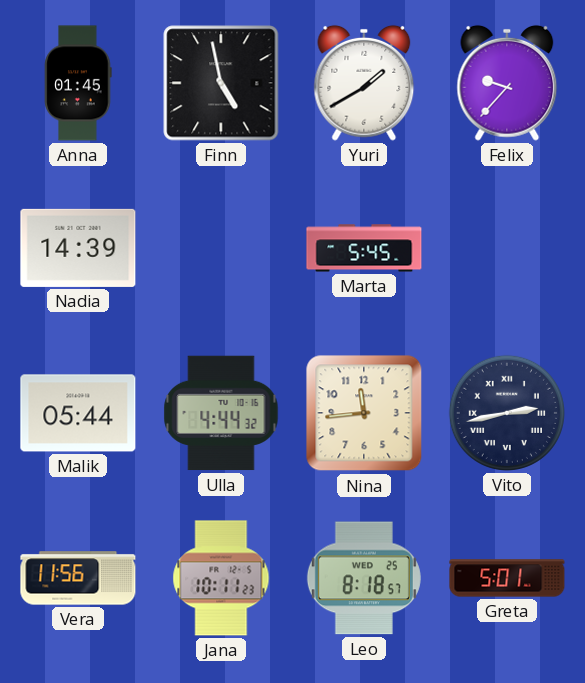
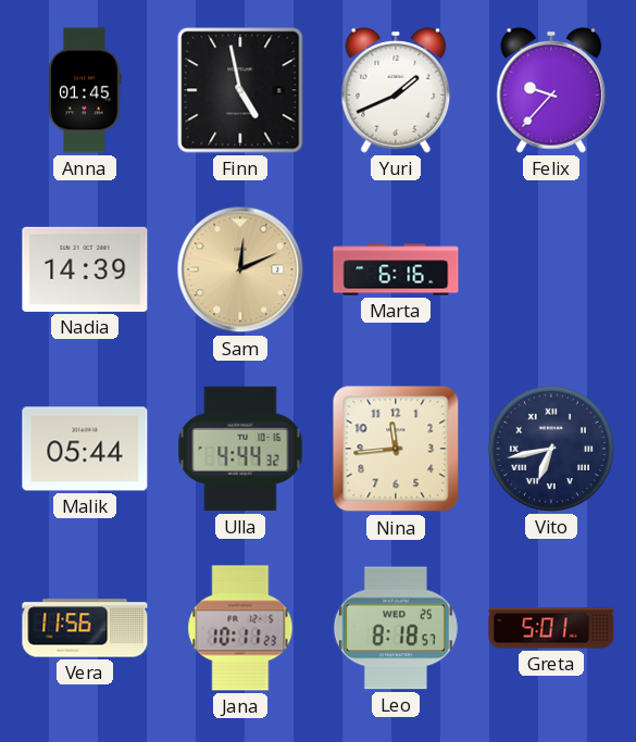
Yuri: 1:40 -> 1:41
Sam: none -> 12:11
Marta: 5:45 -> 6:16
Vito: 2:43 -> 6:43
